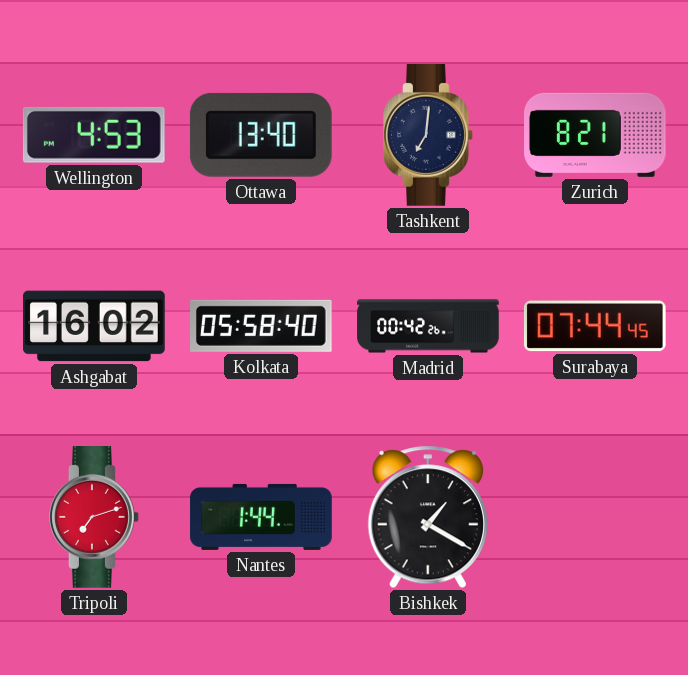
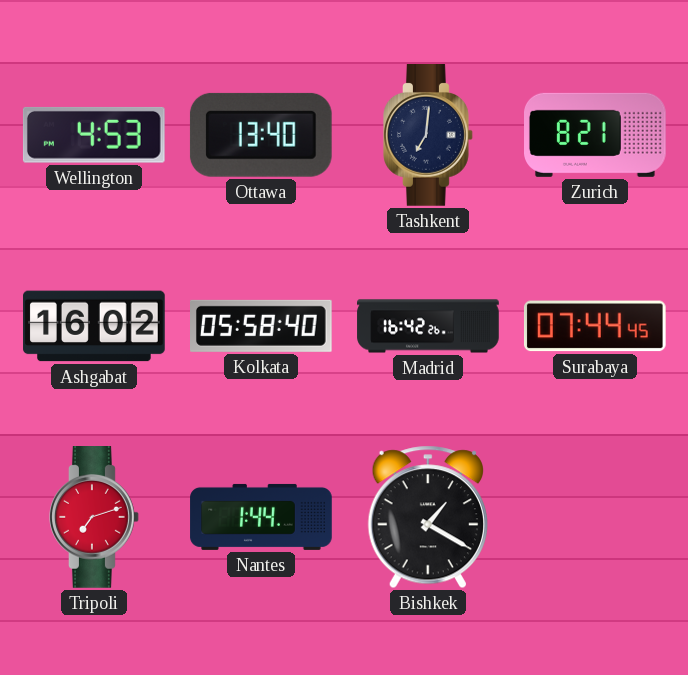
Madrid: 00:42 -> 16:42
